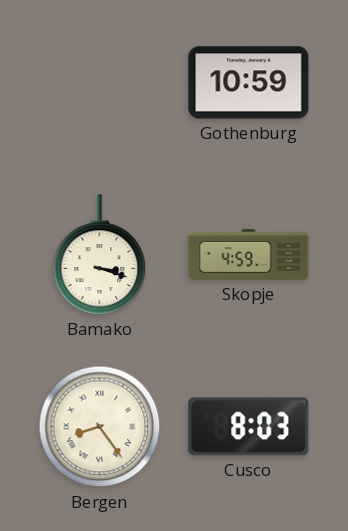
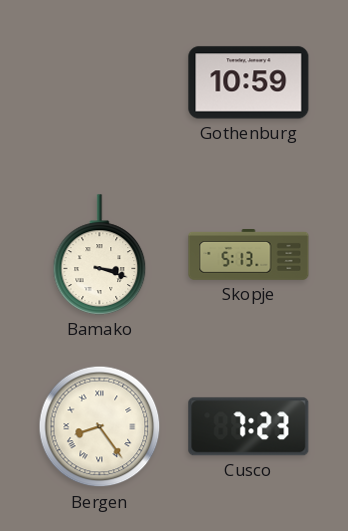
Skopje: 4:59 -> 5:13
Cusco: 8:03 -> 7:23
